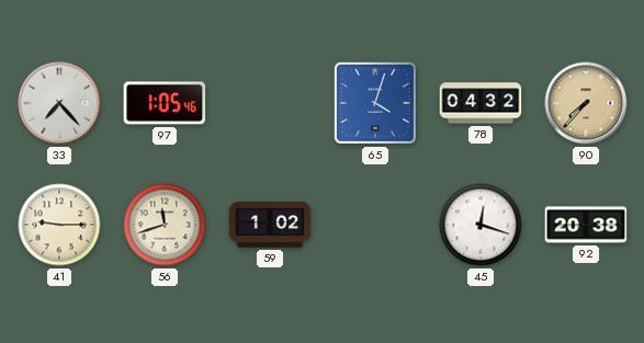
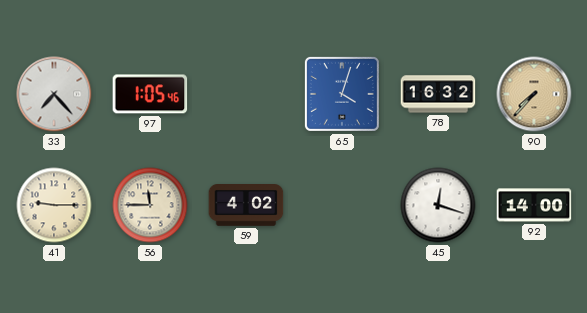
78: 04:32 -> 16:32
56: 11:42 -> 11:45
59: 1:02 -> 4:02
92: 20:38 -> 14:00
